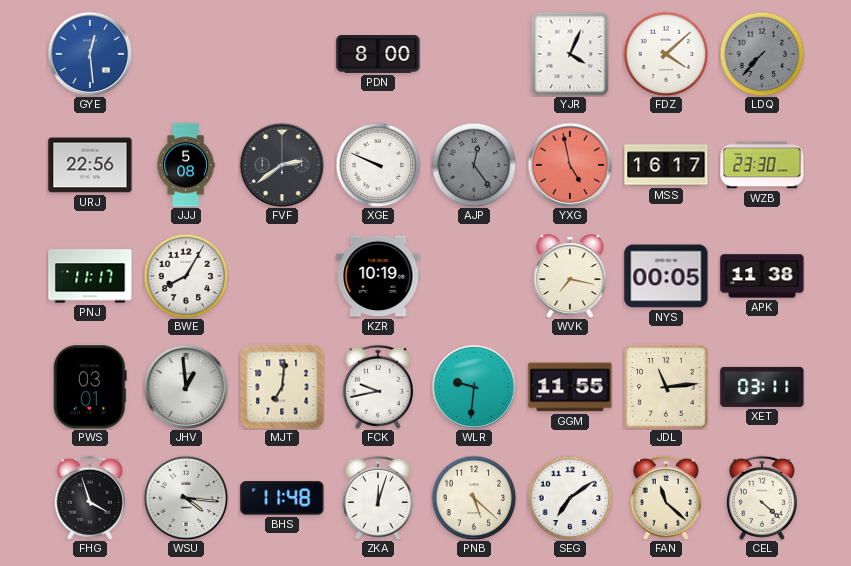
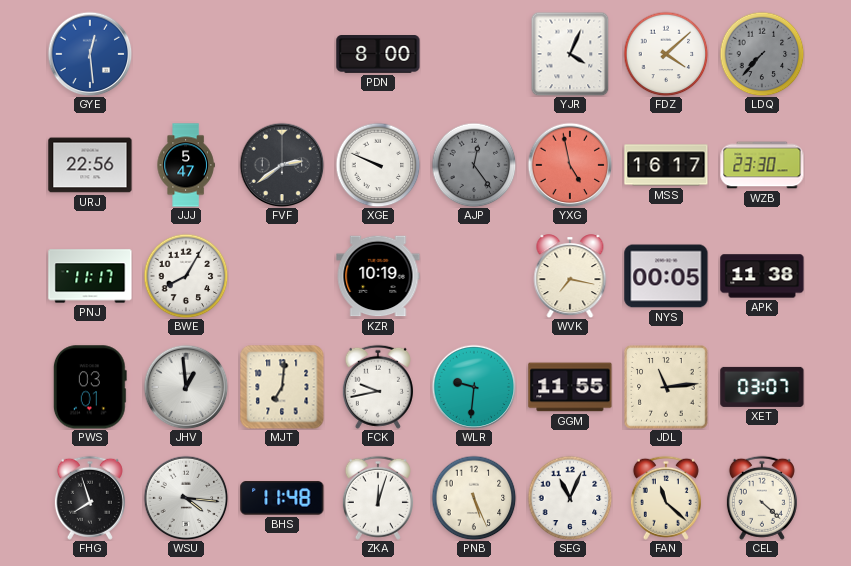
JJJ: 5:08 -> 5:47
XET: 03:11 -> 03:07
FHG: 3:57 -> 7:57
PNB: 5:22 -> 5:26
SEG: 7:09 -> 11:04
